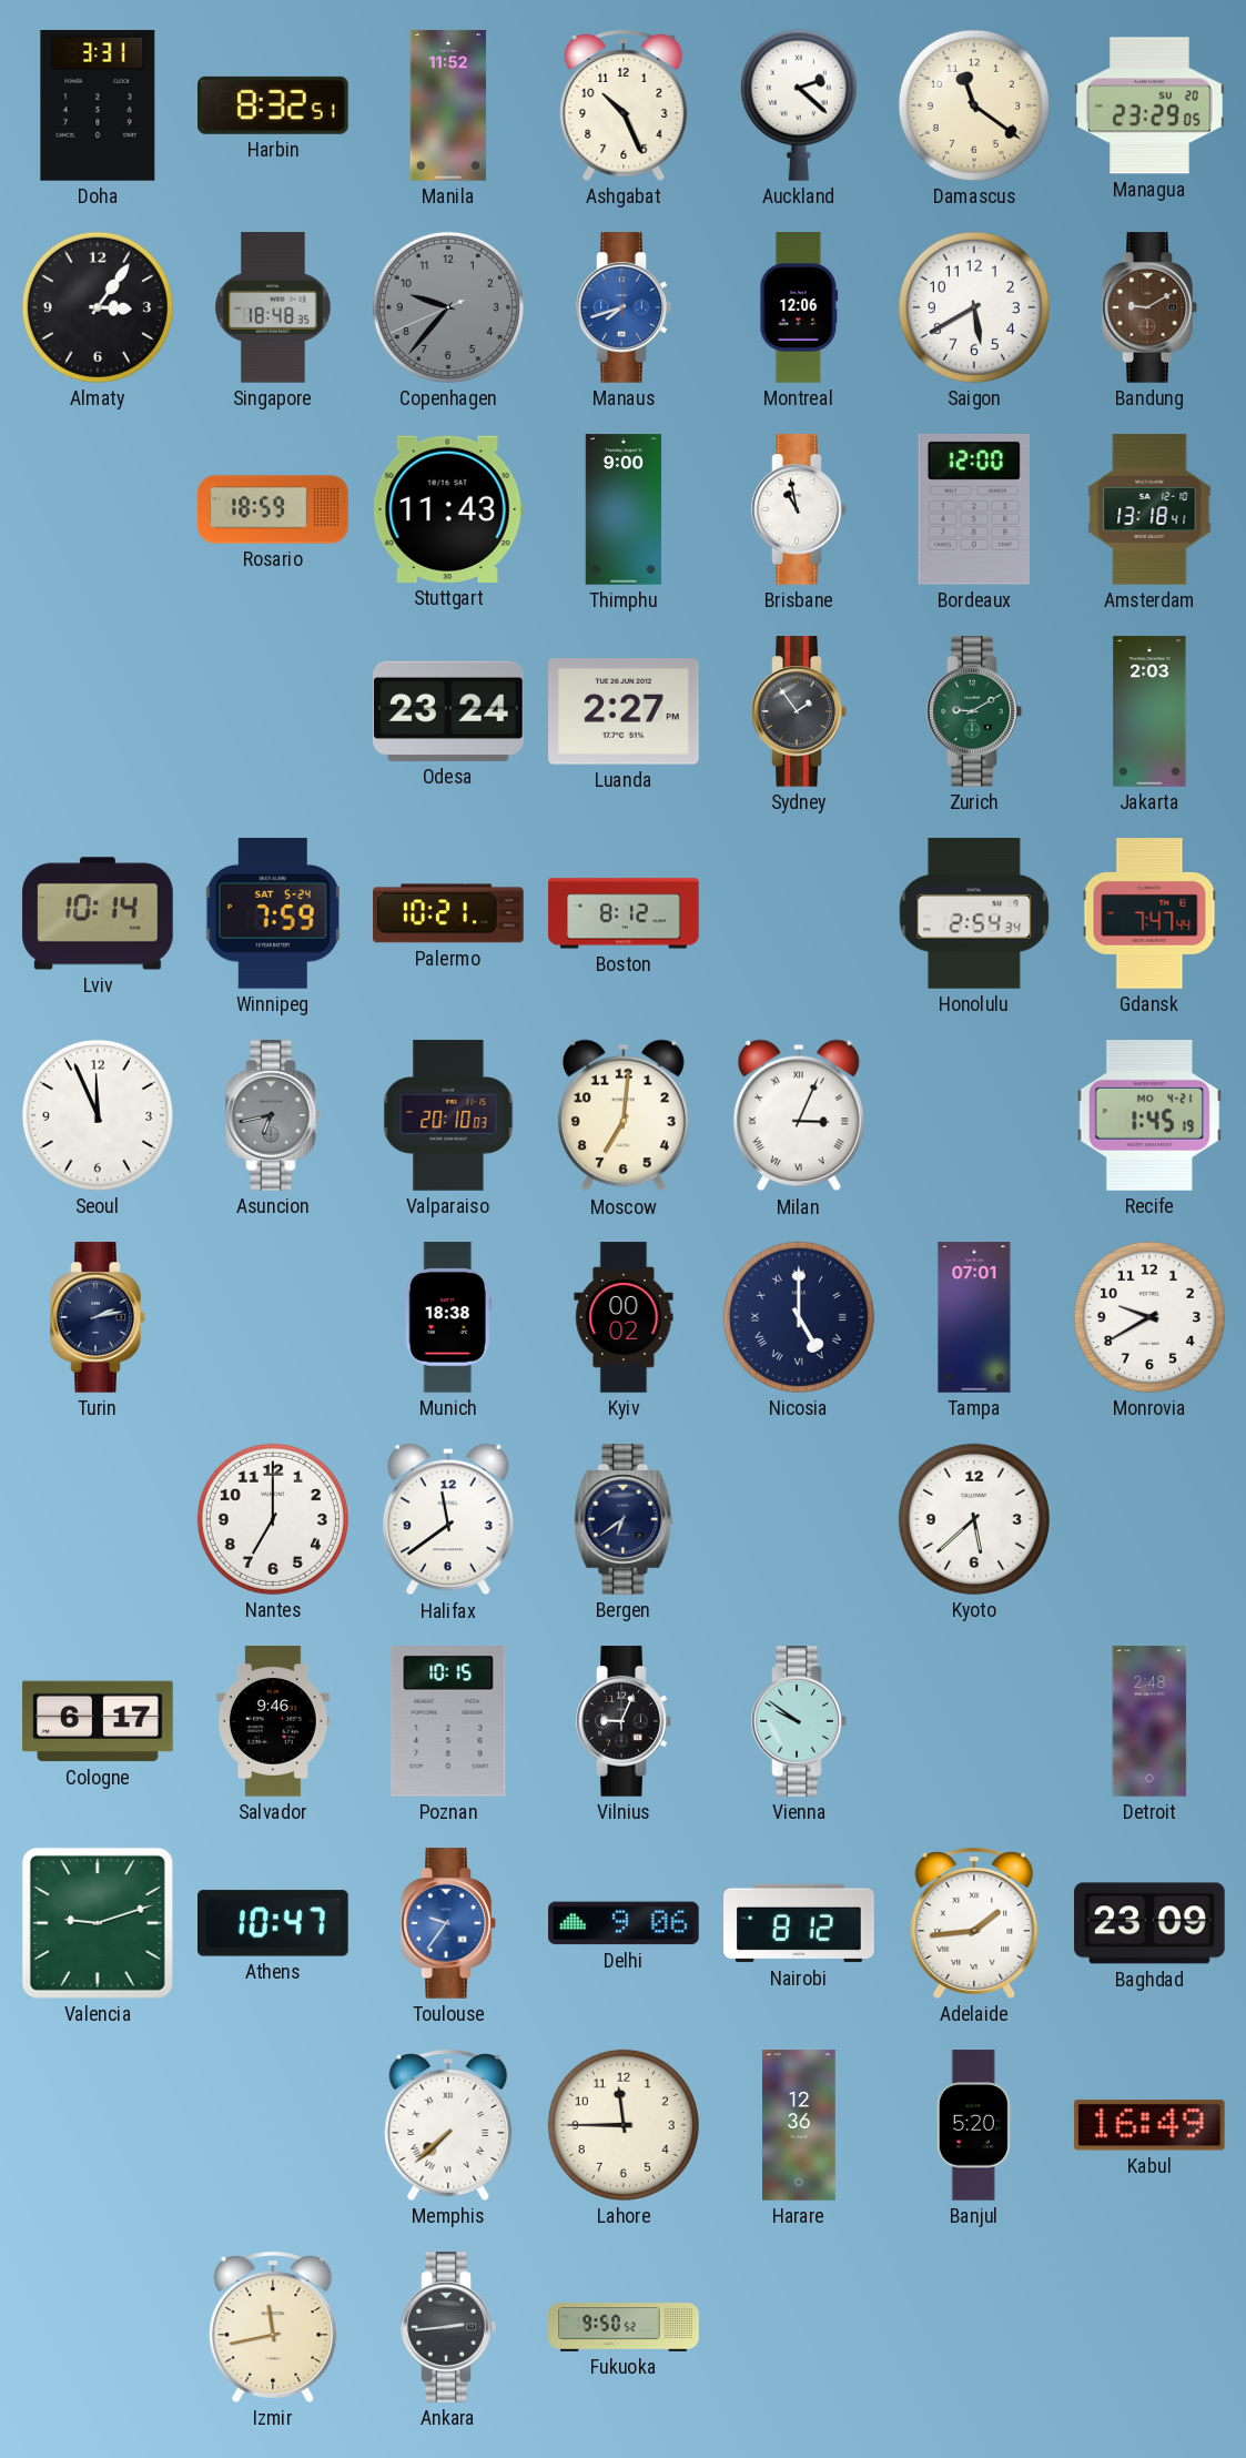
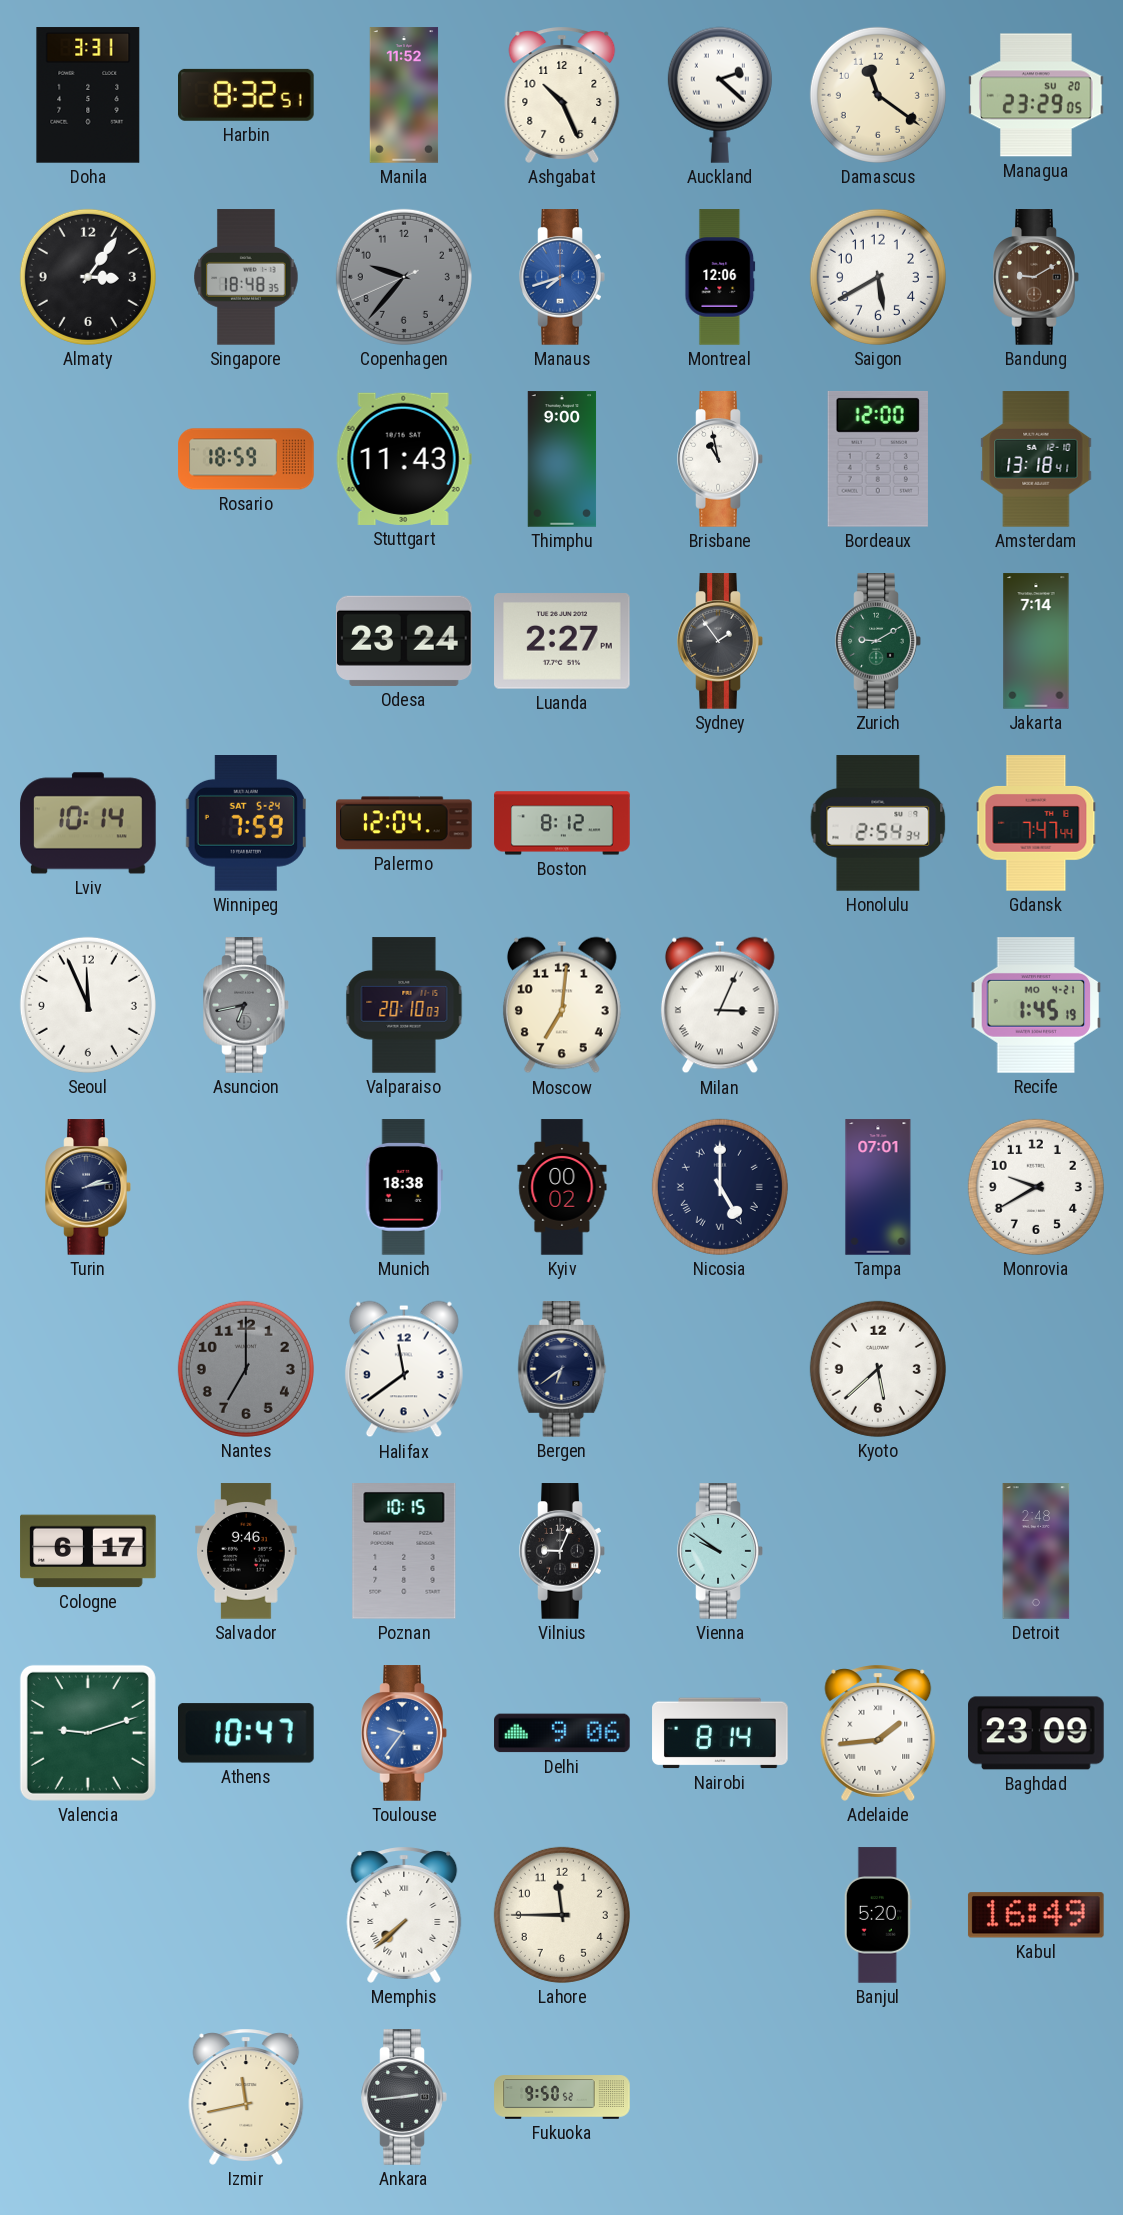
Jakarta: 2:03 -> 7:14
Palermo: 10:21 -> 12:04
Nantes dial: white -> grey
Nairobi: 8:12 -> 8:14
Harare: 12:36 -> none
